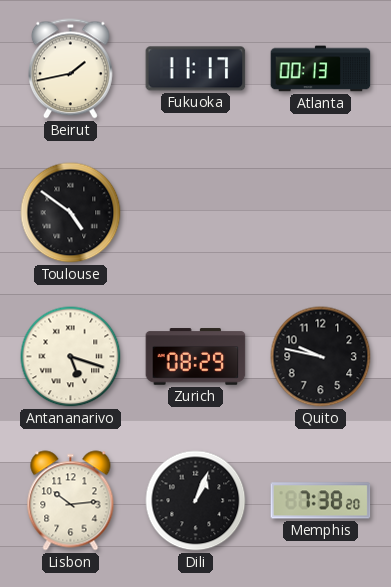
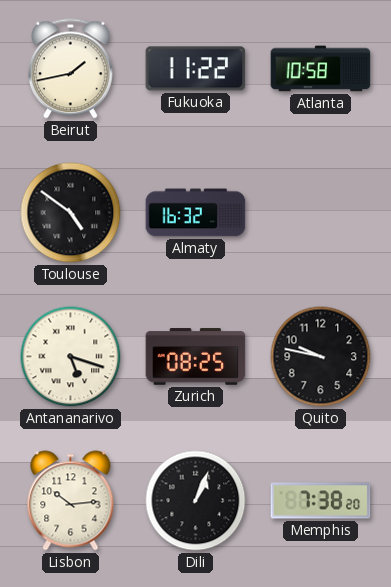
Fukuoka: 11:17 -> 11:22
Atlanta: 00:13 -> 10:58
Almaty: none -> 16:32
Zurich: 08:29 -> 08:25
